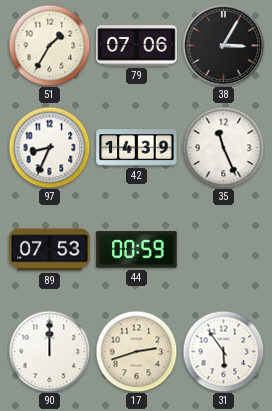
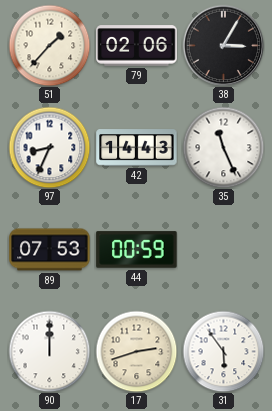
51: 1:35 -> 1:37
79: 07:06 -> 02:06
42: 14:39 -> 14:43
